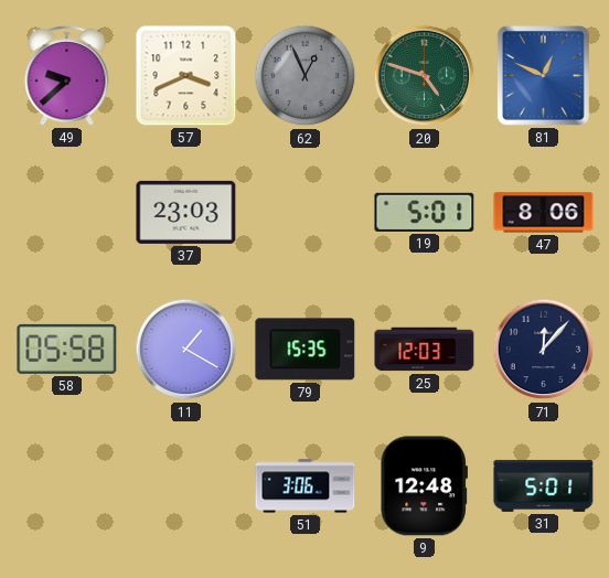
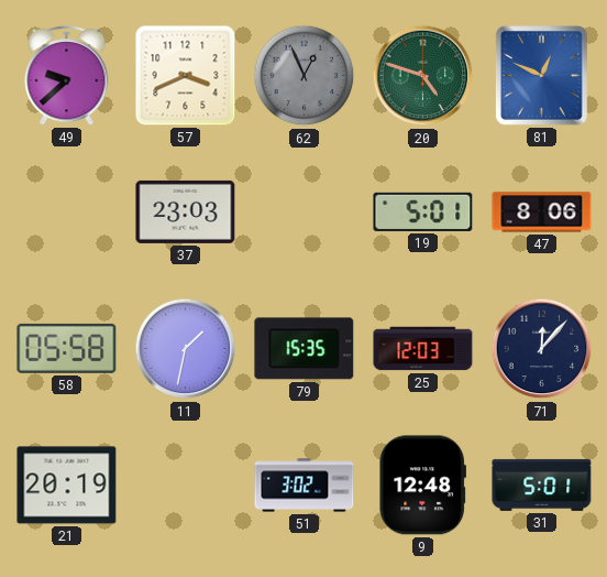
11: 1:20 -> 1:32
21: none -> 20:19
51: 3:06 -> 3:02
